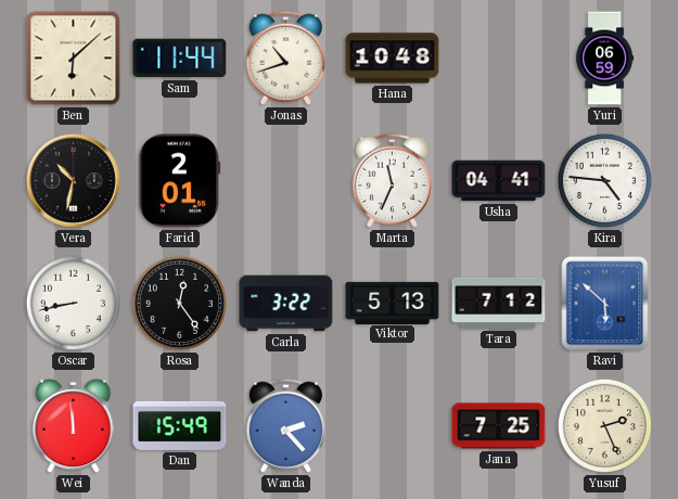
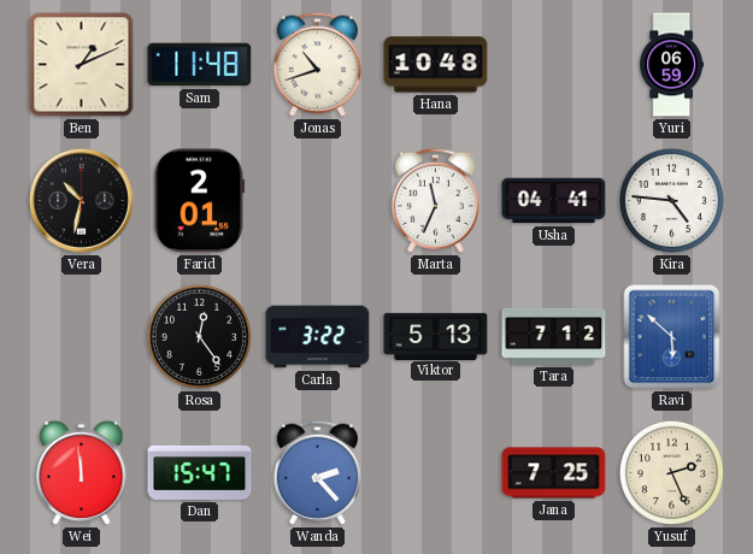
Ben: 6:08 -> 1:11
Sam: 11:44 -> 11:48
Oscar: 8:43 -> none
Dan: 15:49 -> 15:47
